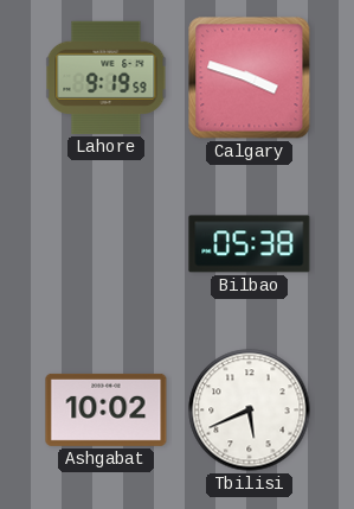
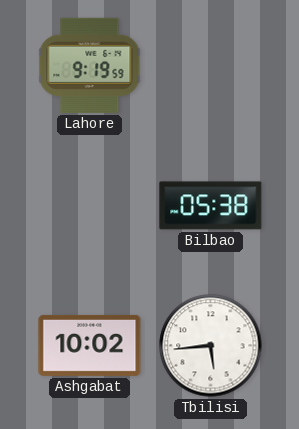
Calgary: 3:48 -> none
Tbilisi: 5:41 -> 5:44
